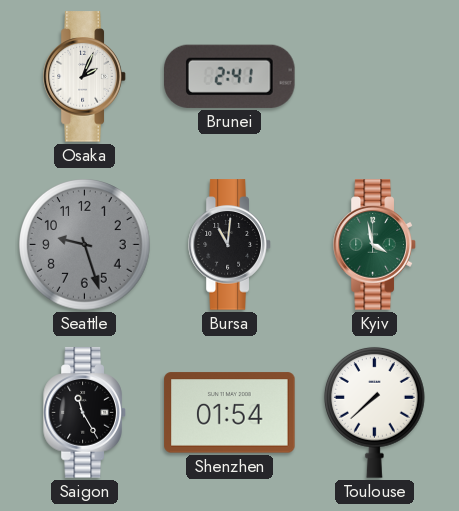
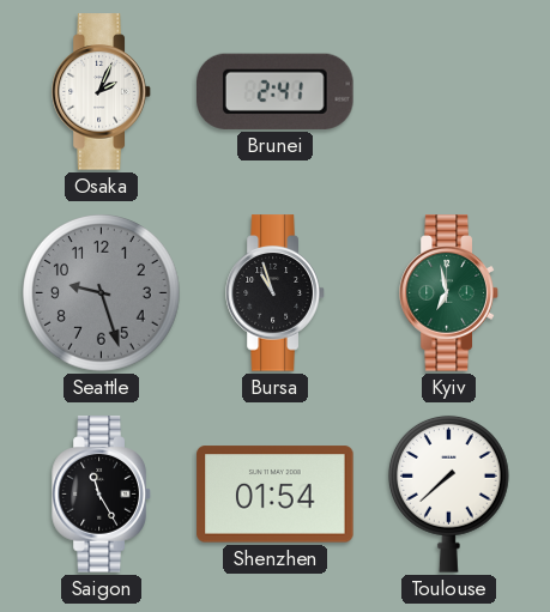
Bursa: 11:01 -> 10:57
Kyiv: 3:58 -> 6:58
